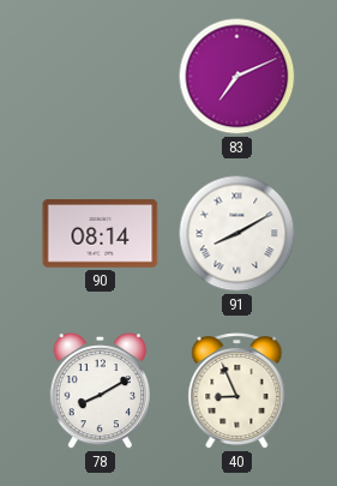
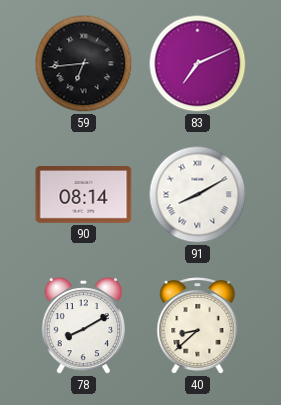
59: none -> 6:44
40: 8:56 -> 8:38
